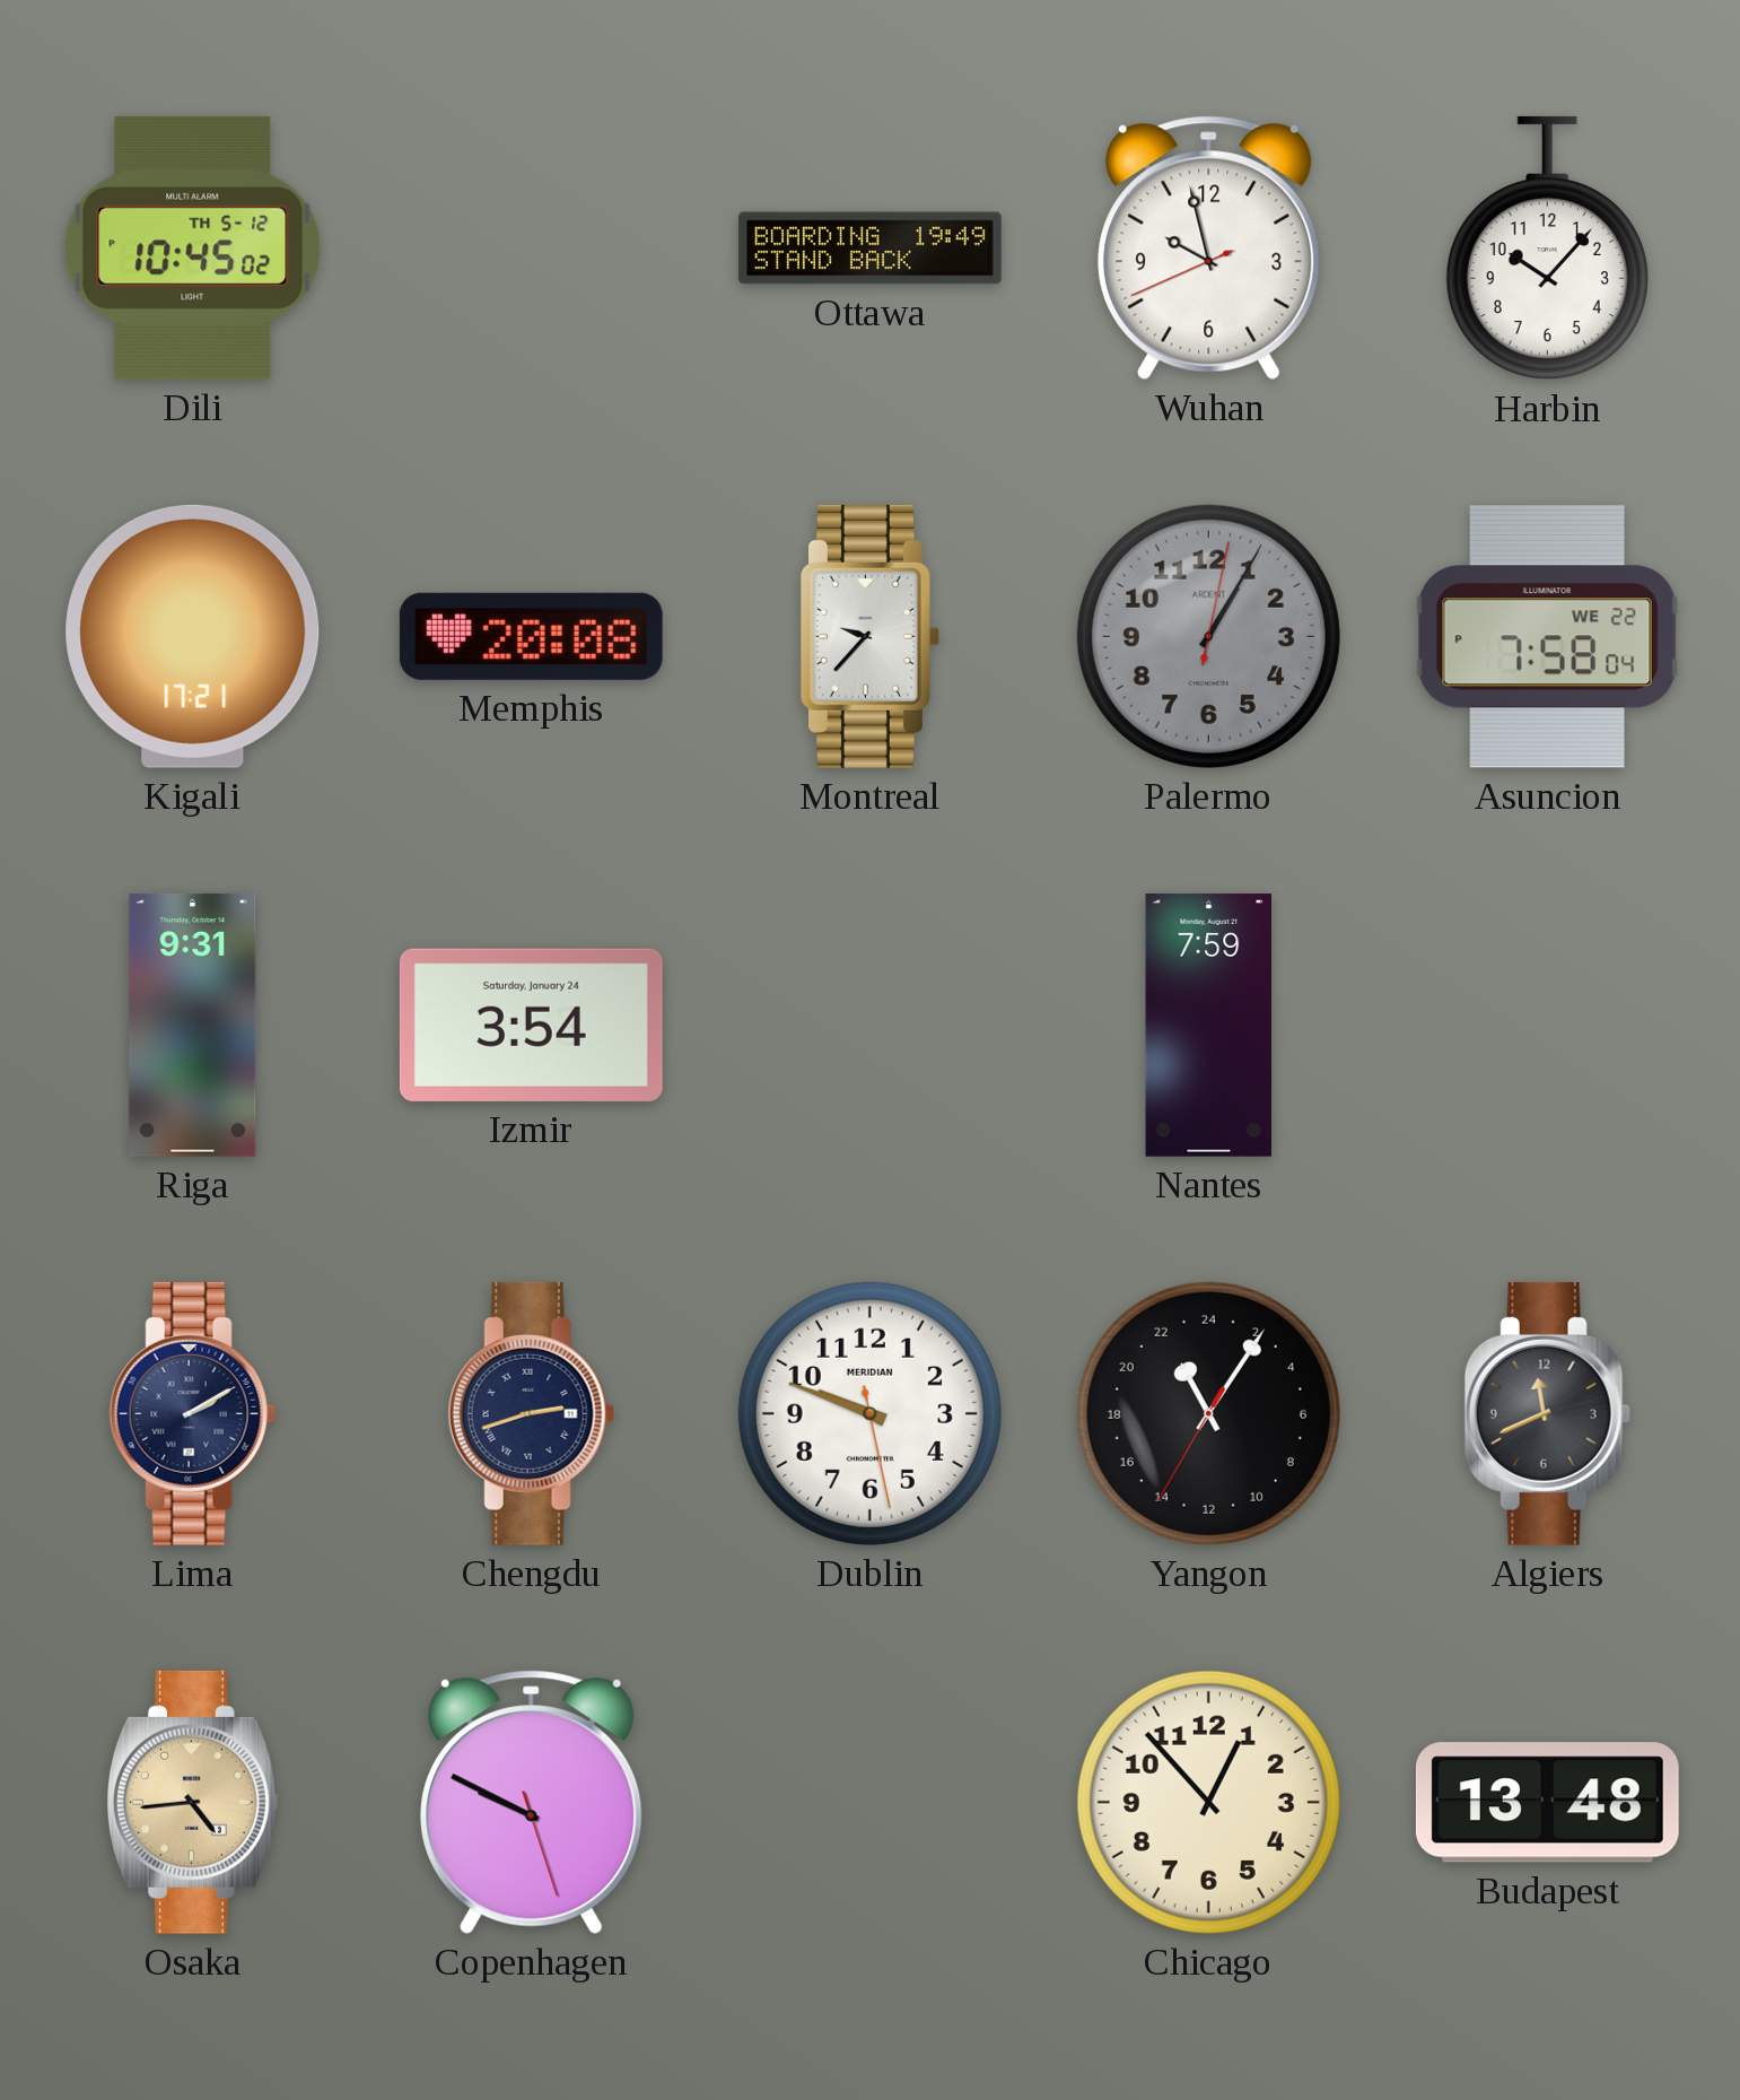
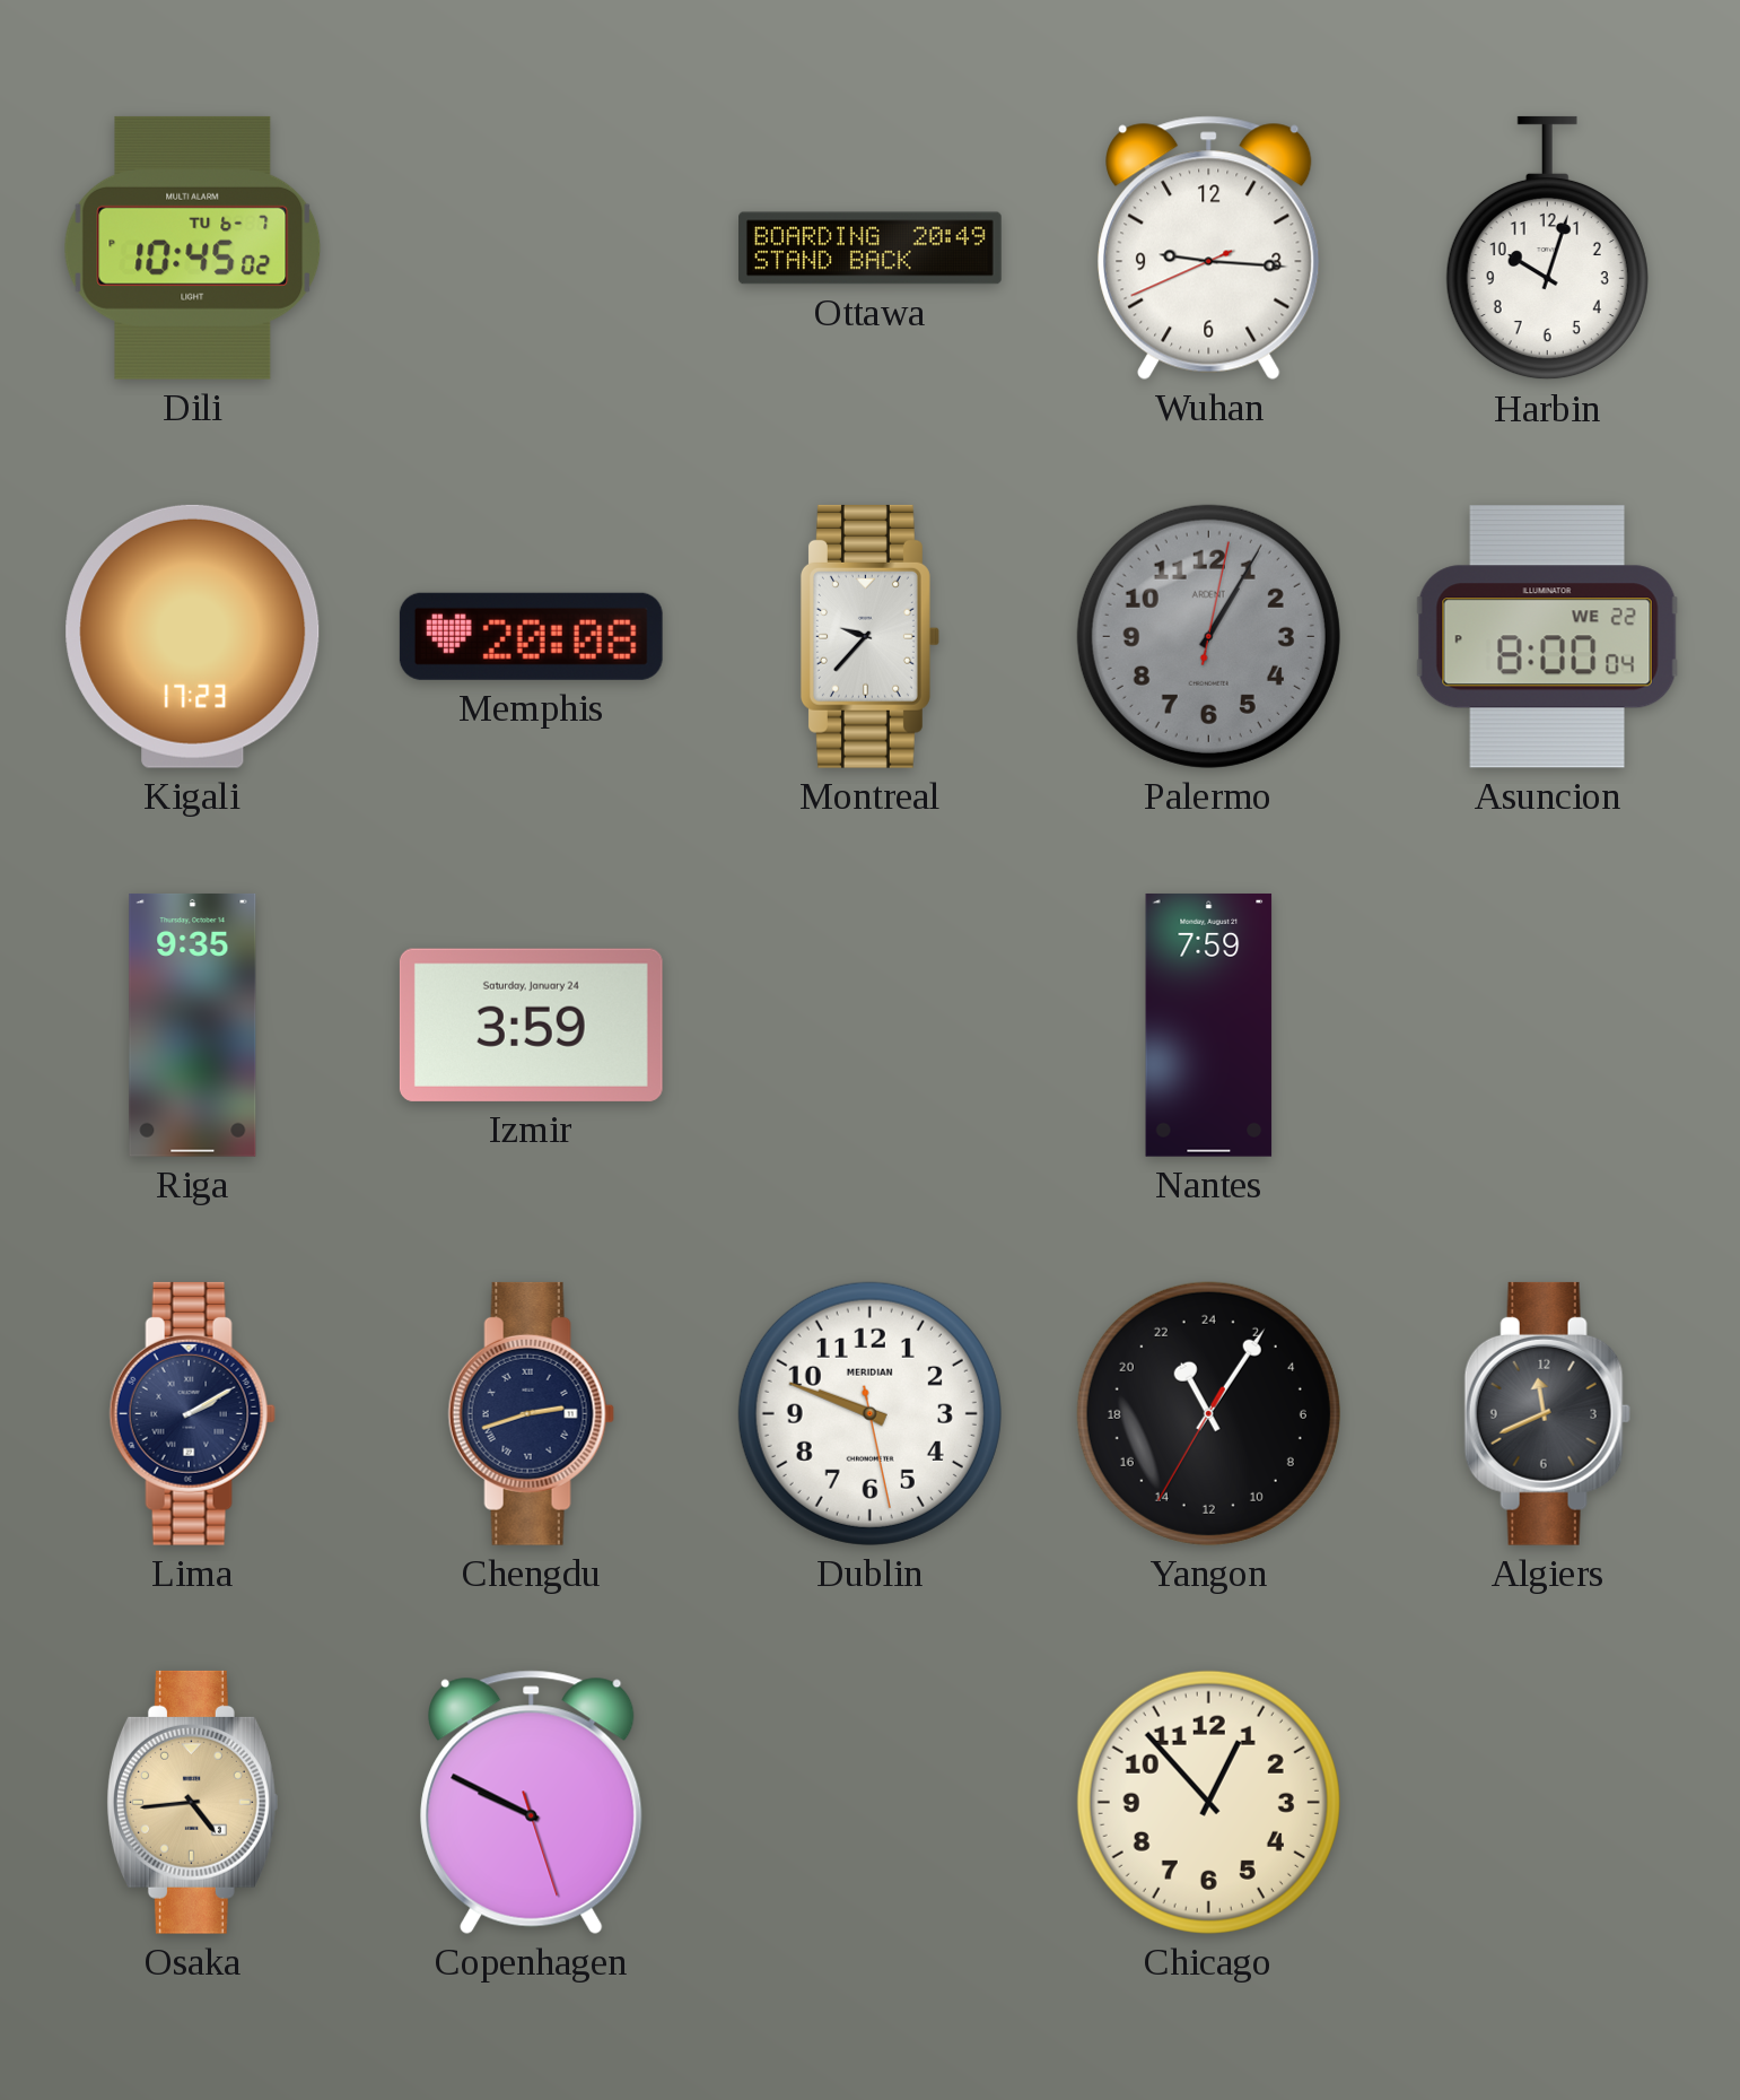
Dili date: TH 5-12 -> TU 6-7
Ottawa: 19:49 -> 20:49
Wuhan: 9:57 -> 9:15
Harbin: 10:07 -> 10:03
Kigali: 17:21 -> 17:23
Asuncion: 7:58 -> 8:00
Riga: 9:31 -> 9:35
Izmir: 3:54 -> 3:59
Budapest: 13:48 -> none
